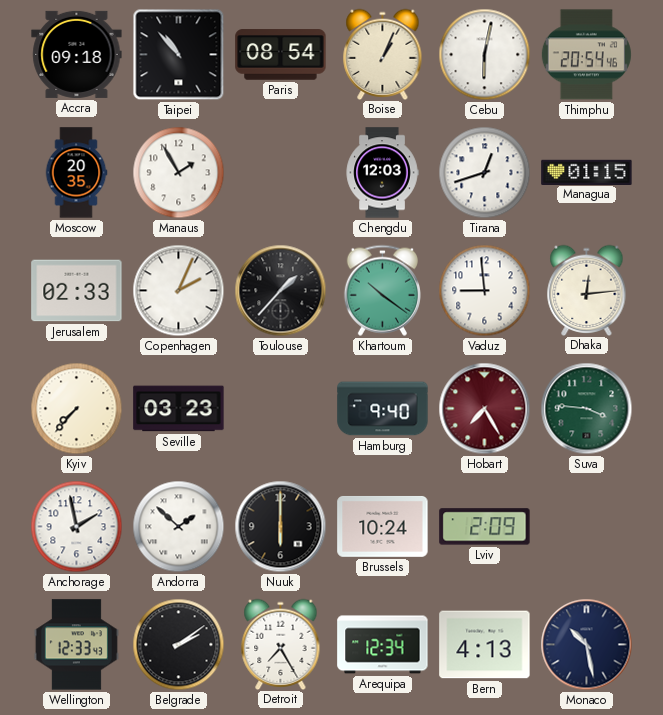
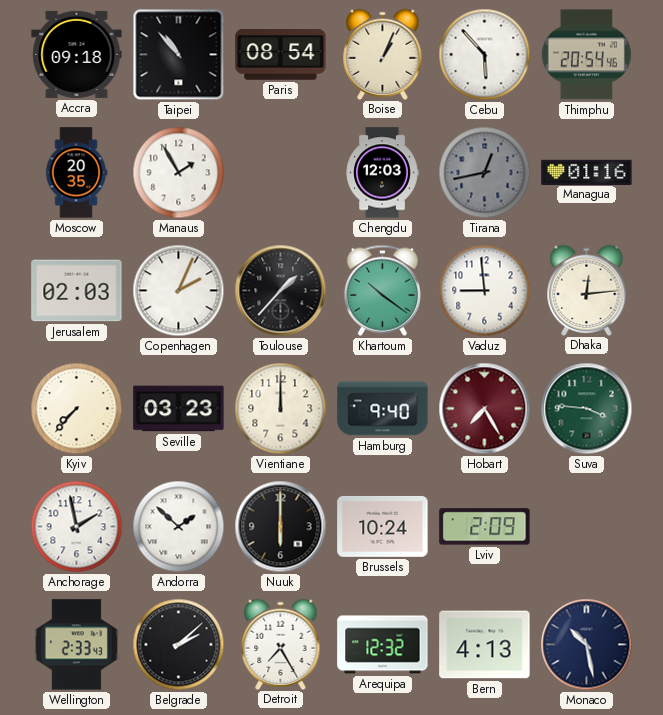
Cebu: 6:02 -> 5:53
Tirana: 12:42 -> 12:43
Tirana dial: white -> grey
Managua: 01:15 -> 01:16
Jerusalem: 02:33 -> 02:03
Vientiane: none -> 12:00
Wellington: 12:33 -> 2:33
Belgrade: 2:09 -> 2:08
Arequipa: 12:34 -> 12:32
